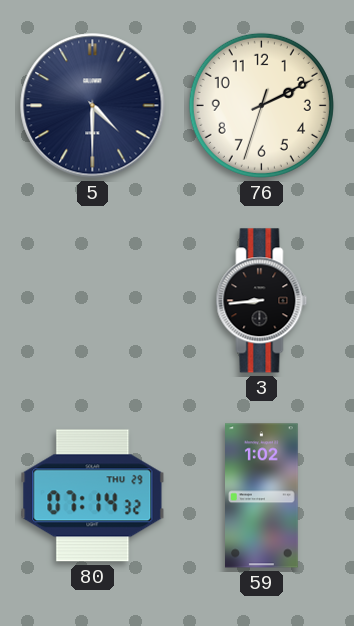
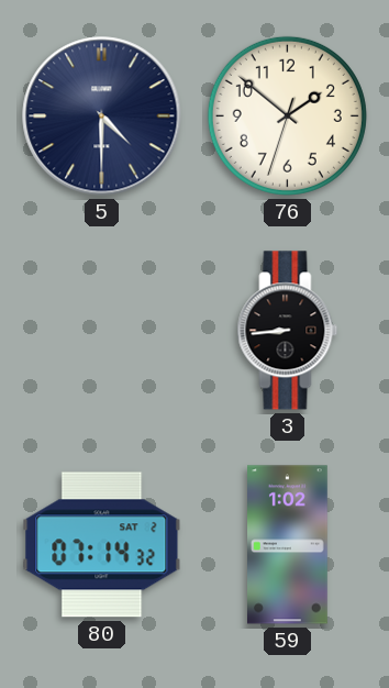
76: 2:10 -> 1:51
80 date: THU 29 -> SAT 2
